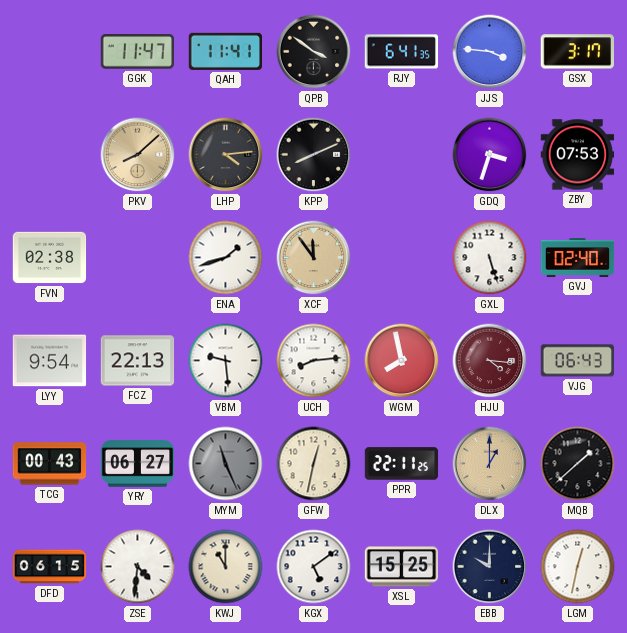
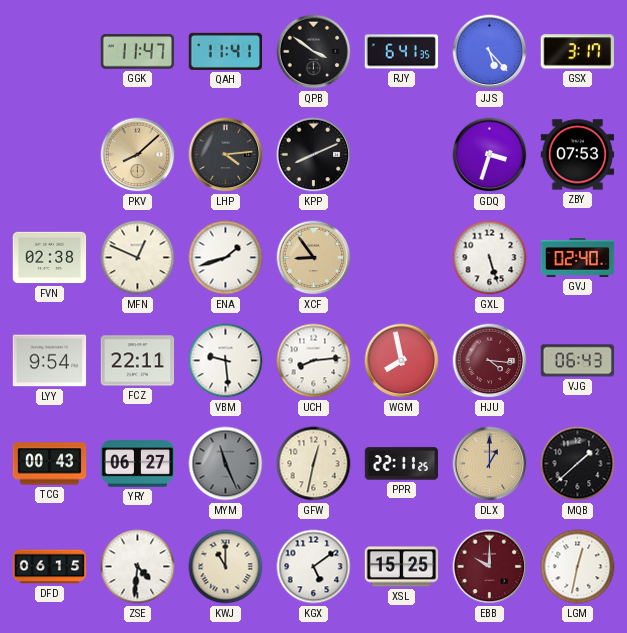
JJS: 3:46 -> 5:23
MFN: none -> 12:49
XCF: 11:54 -> 8:54
FCZ: 22:13 -> 22:11
EBB dial: navy -> burgundy
